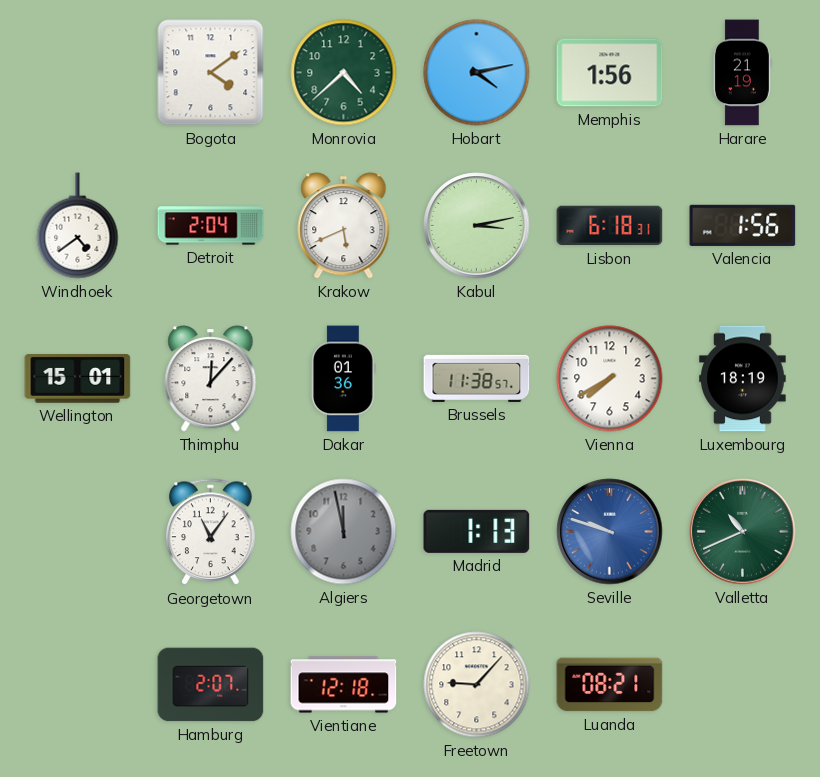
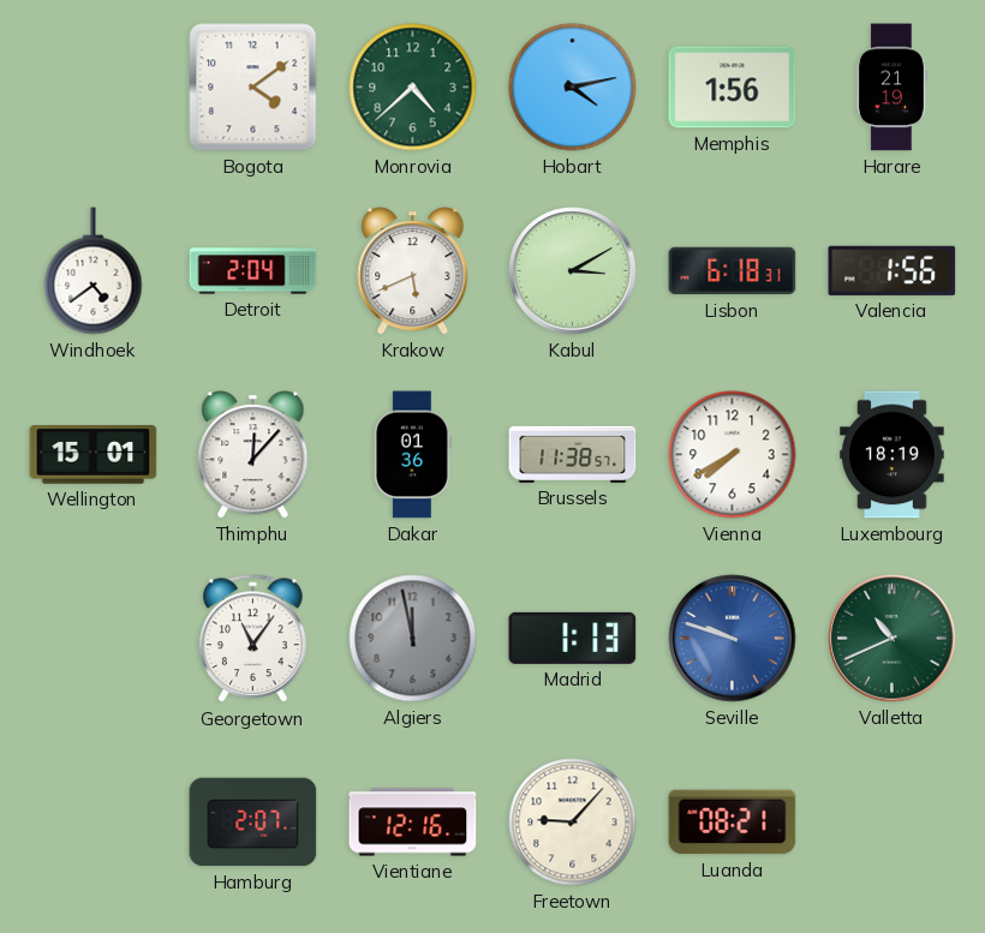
Kabul: 3:13 -> 3:10
Vientiane: 12:18 -> 12:16
